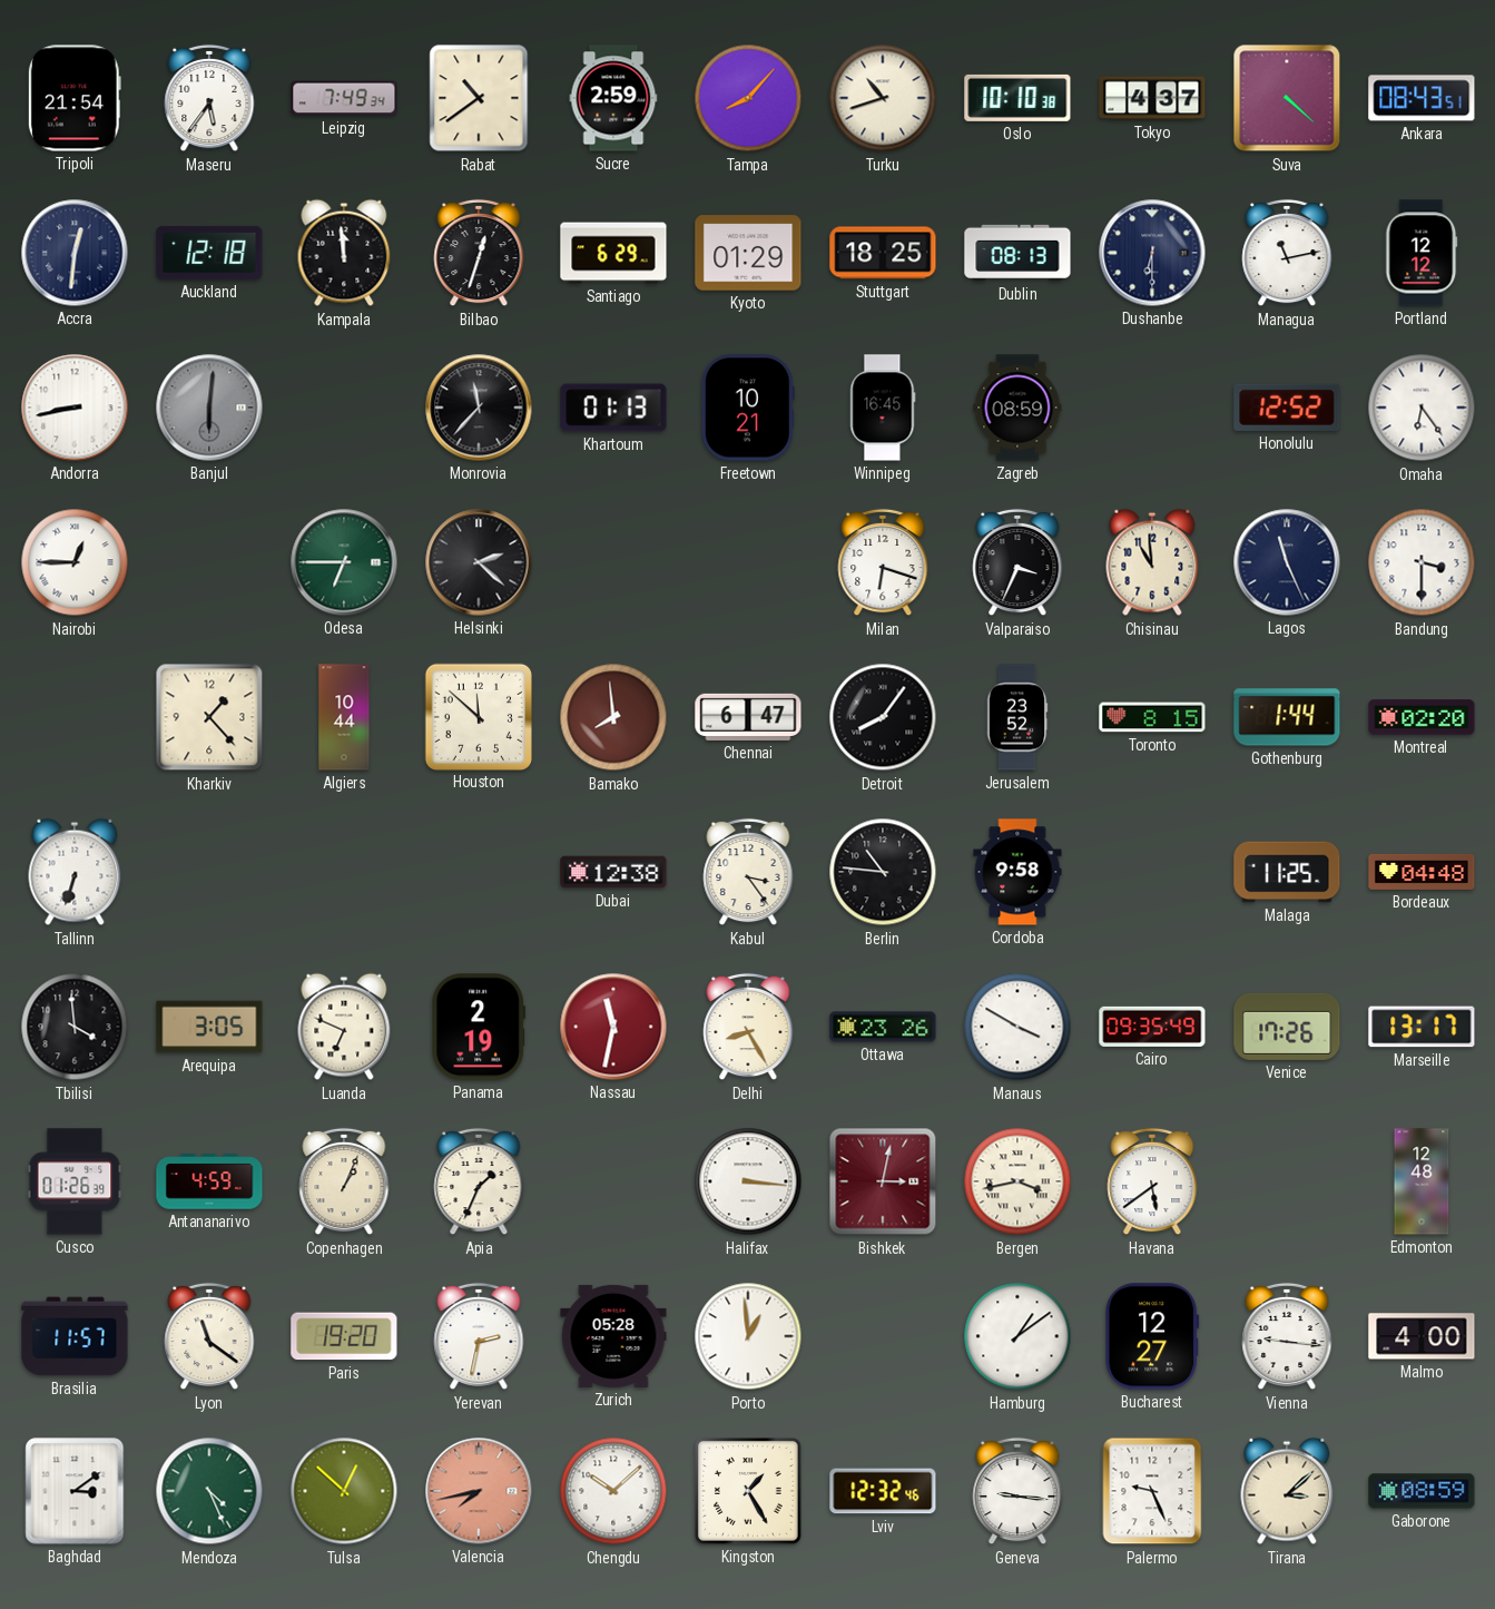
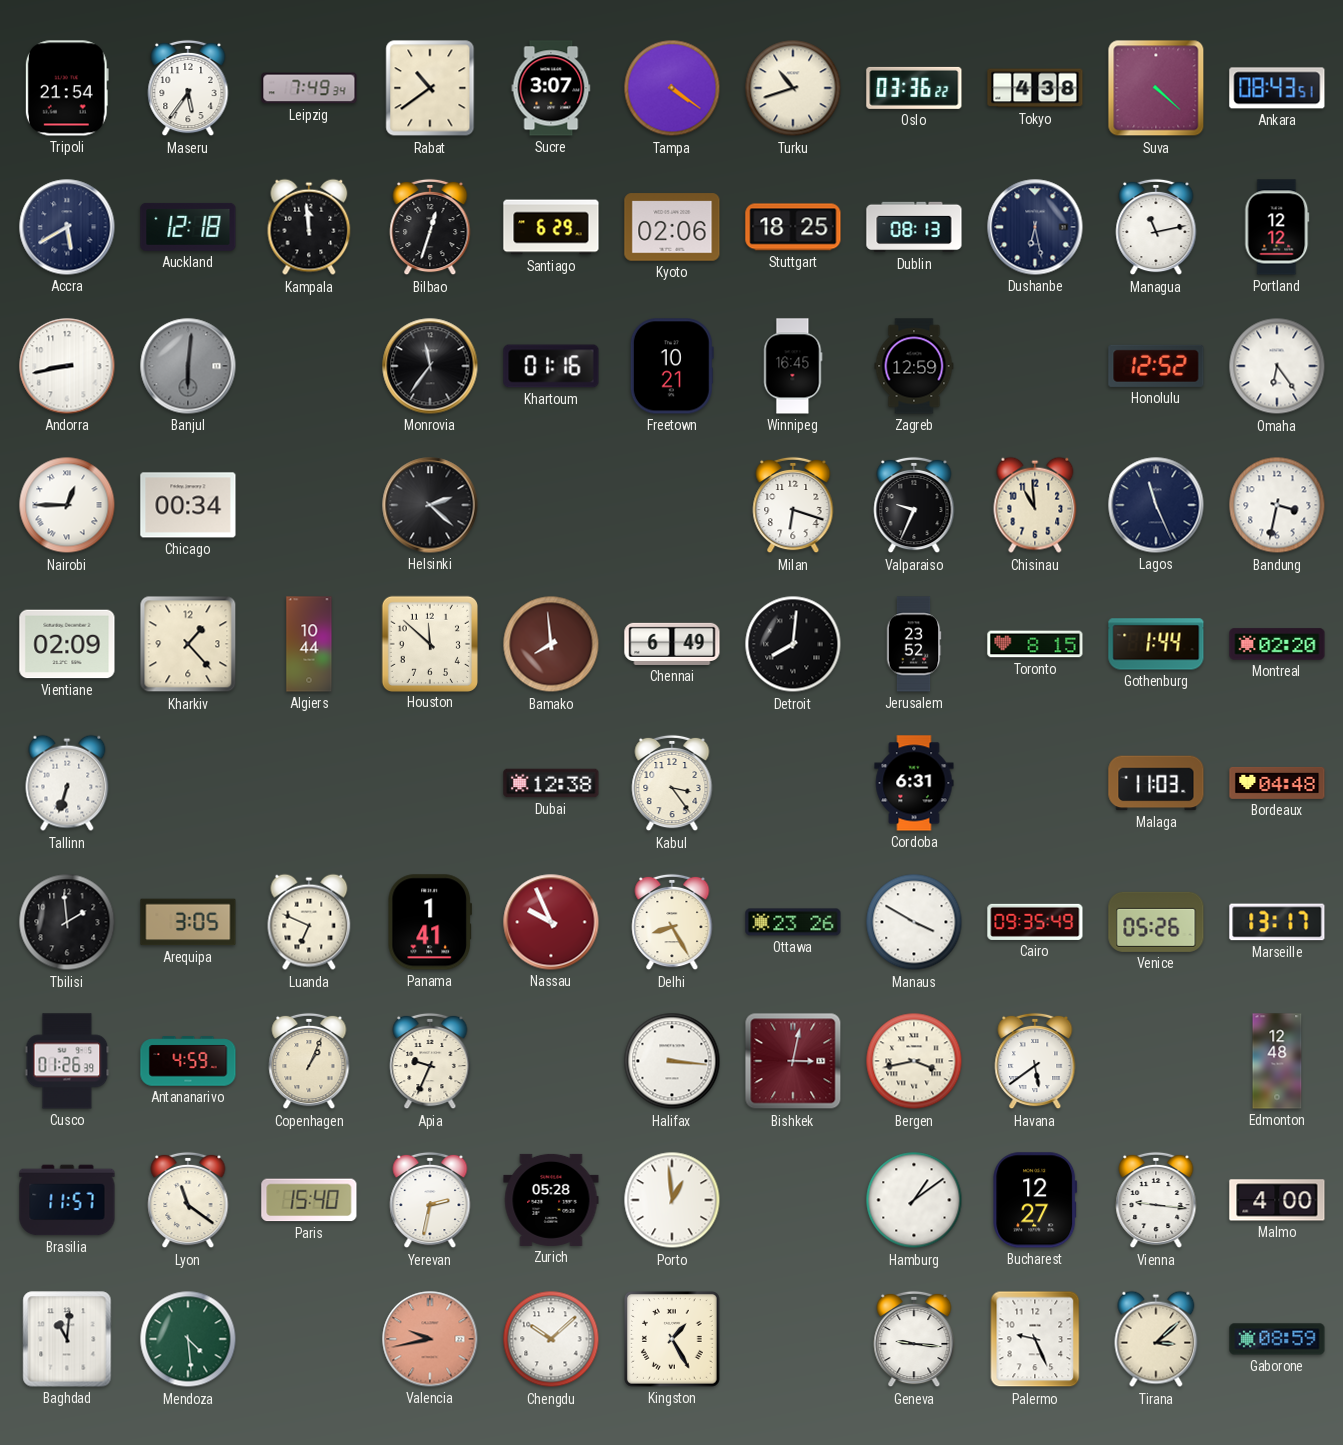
Sucre: 2:59 -> 3:07
Tampa: 8:07 -> 4:21
Oslo: 10:10 -> 03:36
Tokyo: 4:37 -> 4:38
Accra: 12:31 -> 5:40
Kyoto: 01:29 -> 02:06
Dushanbe: 6:30 -> 6:28
Monrovia: 11:37 -> 11:36
Khartoum: 01:13 -> 01:16
Zagreb: 08:59 -> 12:59
Chicago: none -> 00:34
Odesa: 6:45 -> none
Valparaiso: 3:34 -> 9:34
Bandung: 3:30 -> 3:32
Vientiane: none -> 02:09
Chennai: 6:47 -> 6:49
Detroit: 8:06 -> 8:01
Berlin: 10:46 -> none
Cordoba: 9:58 -> 6:31
Malaga: 11:25 -> 11:03
Tbilisi: 3:59 -> 1:59
Panama: 2:19 -> 1:41
Nassau: 11:32 -> 9:56
Venice: 17:26 -> 05:26
Apia: 1:34 -> 9:34
Paris: 19:20 -> 15:40
Baghdad: 3:09 -> 11:01
Mendoza: 4:26 -> 4:29
Tulsa: 12:52 -> none
Valencia: 7:43 -> 9:43
Lviv: 12:32 -> none
